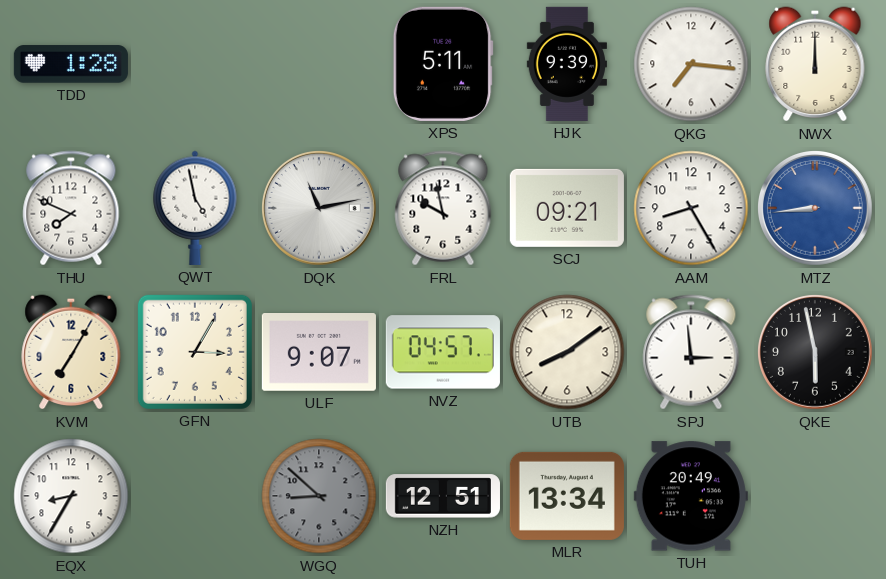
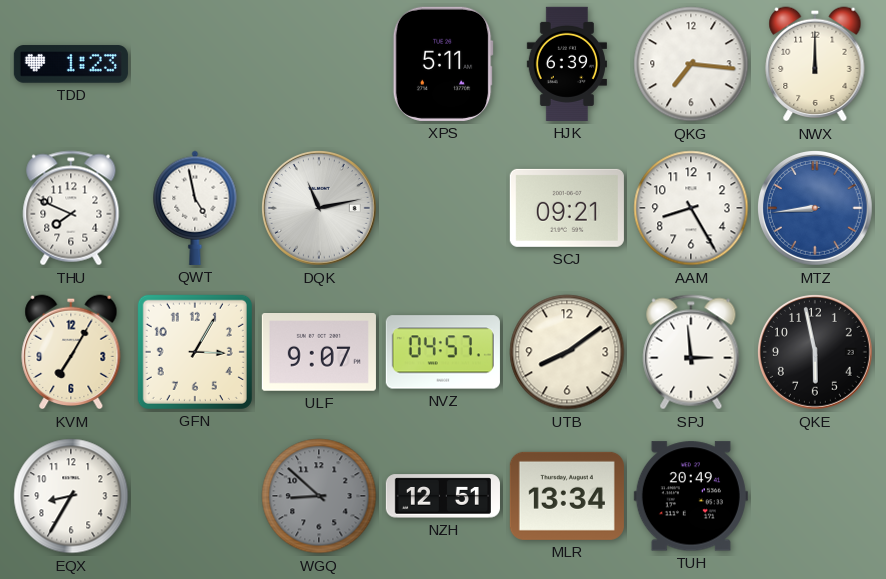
TDD: 1:28 -> 1:23
HJK: 9:39 -> 6:39
FRL: 9:58 -> none
